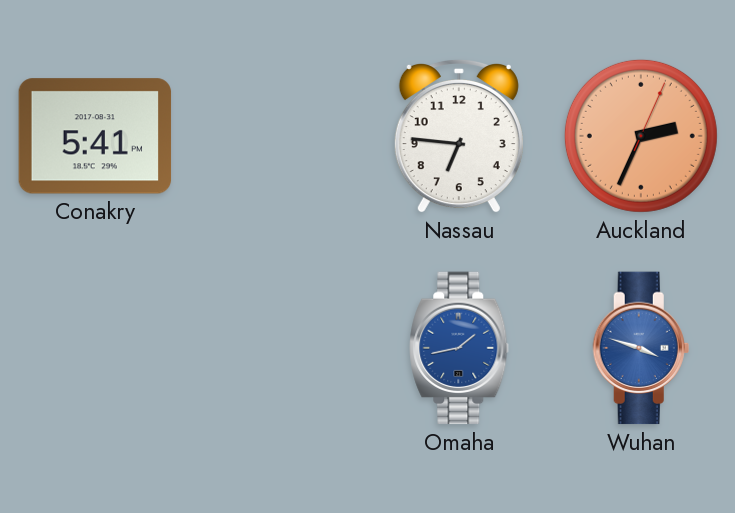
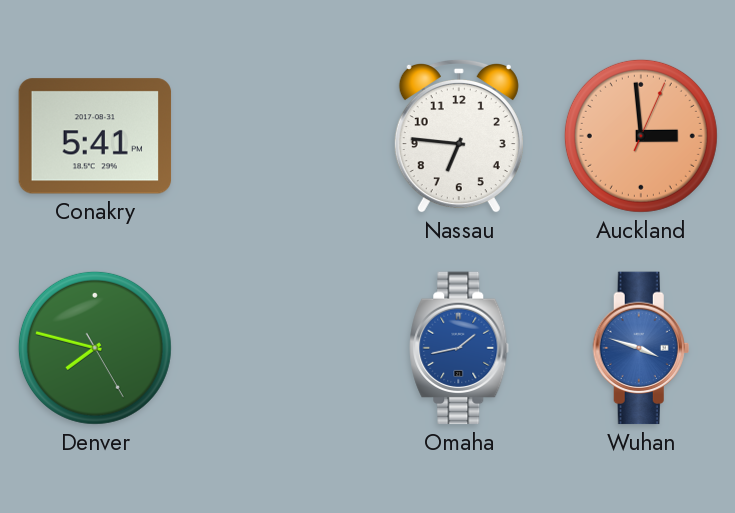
Auckland: 2:34 -> 2:59
Denver: none -> 7:47
